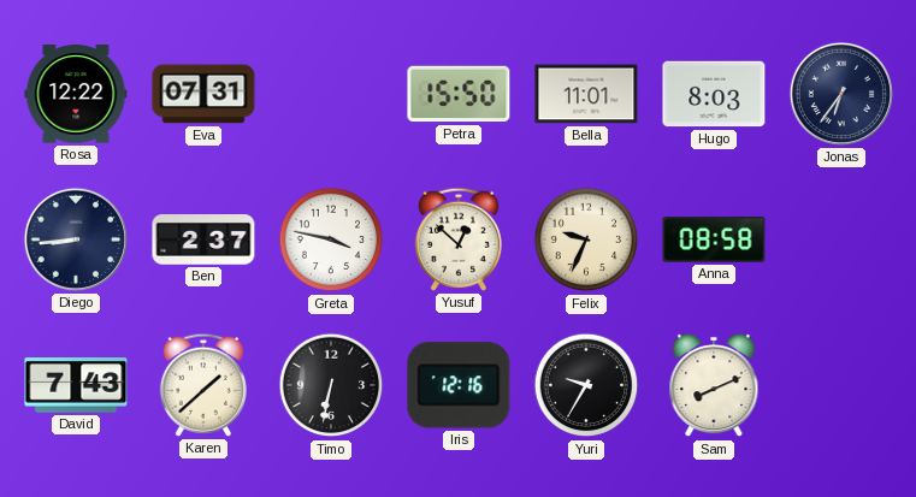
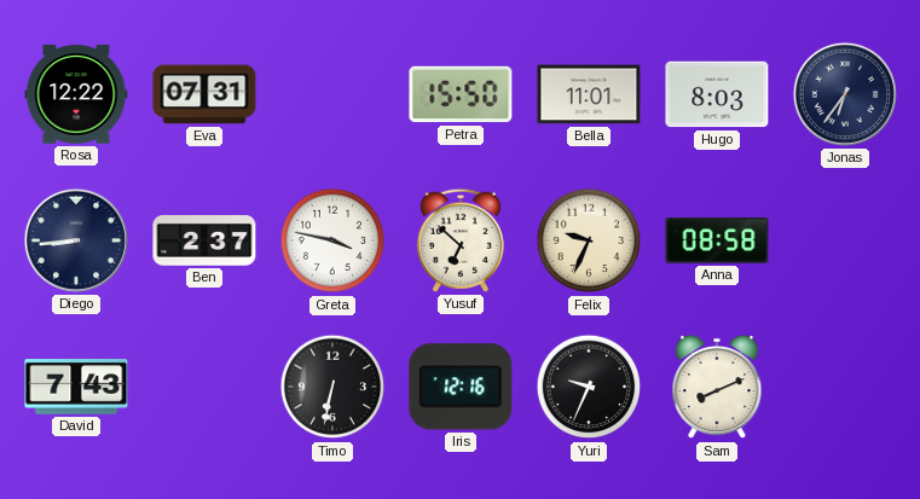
Yusuf: 12:52 -> 6:52
Karen: 1:38 -> none
Yuri: 9:35 -> 9:34
